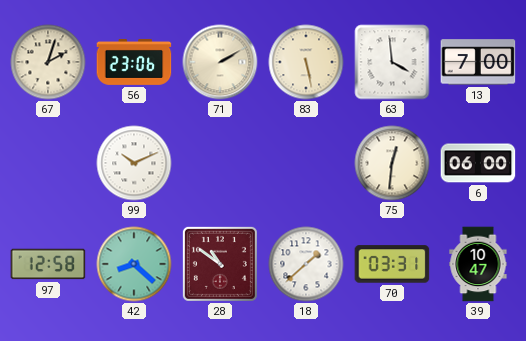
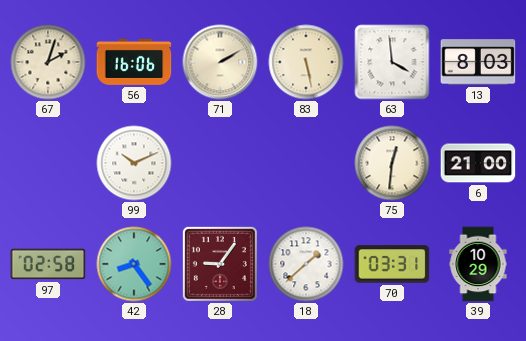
56: 23:06 -> 16:06
13: 7:00 -> 8:03
6: 06:00 -> 21:00
97: 12:58 -> 02:58
42: 8:22 -> 8:24
28: 10:51 -> 9:06
39: 10:47 -> 10:29
